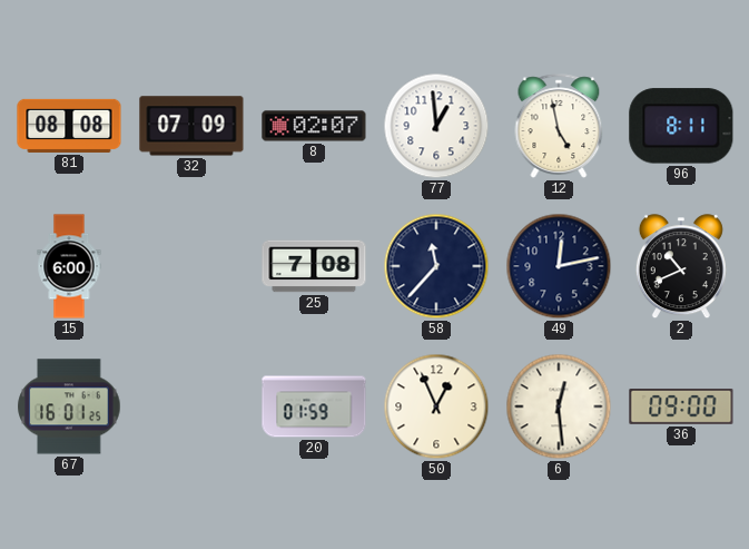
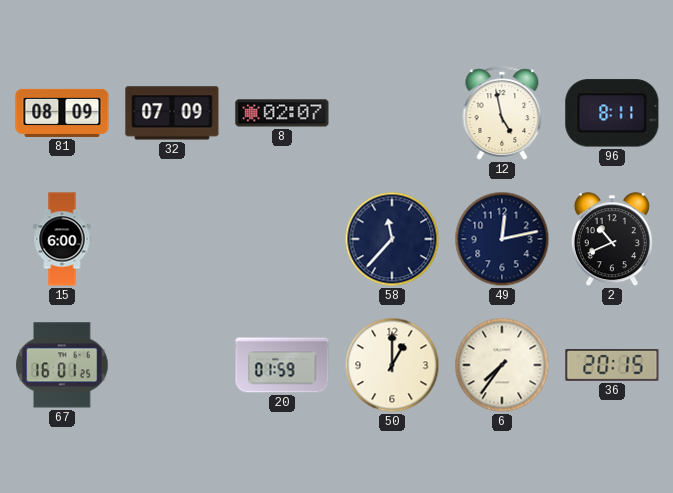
81: 08:08 -> 08:09
77: 12:59 -> none
25: 7:08 -> none
50: 12:56 -> 1:00
6: 12:29 -> 7:36
36: 09:00 -> 20:15
